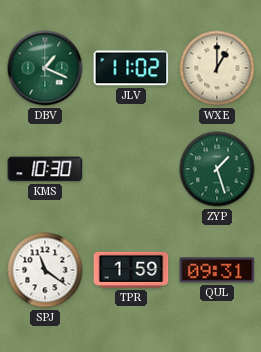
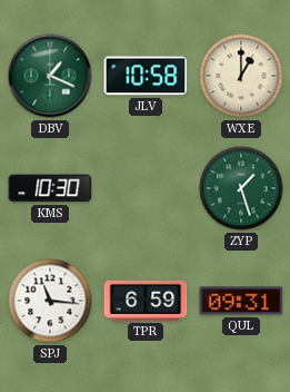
JLV: 11:02 -> 10:58
SPJ: 11:21 -> 11:16
TPR: 1:59 -> 6:59
